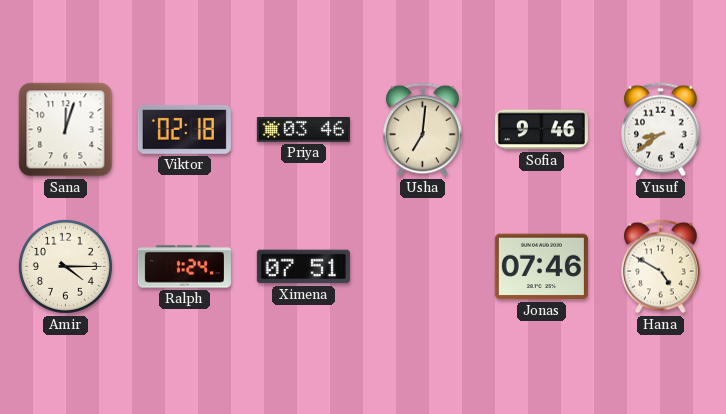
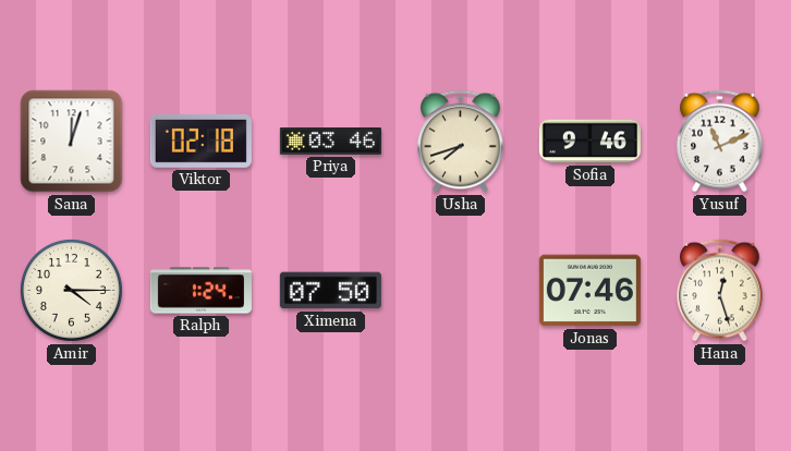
Usha: 7:01 -> 7:42
Yusuf: 8:39 -> 11:11
Ximena: 07:51 -> 07:50
Hana: 4:50 -> 12:27
